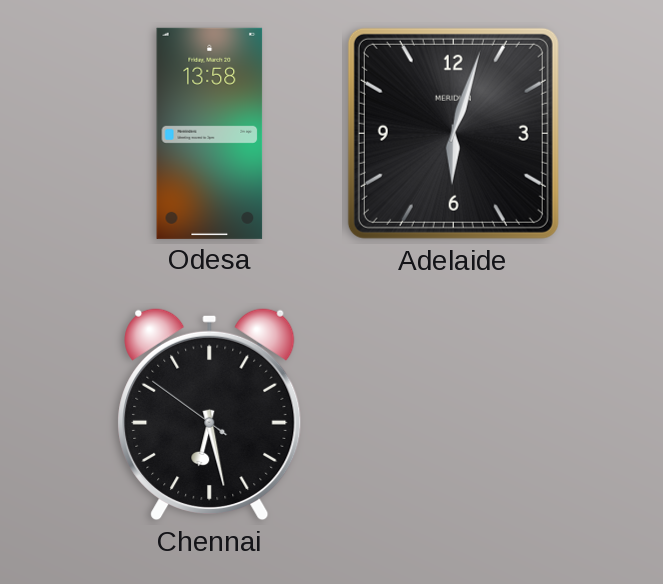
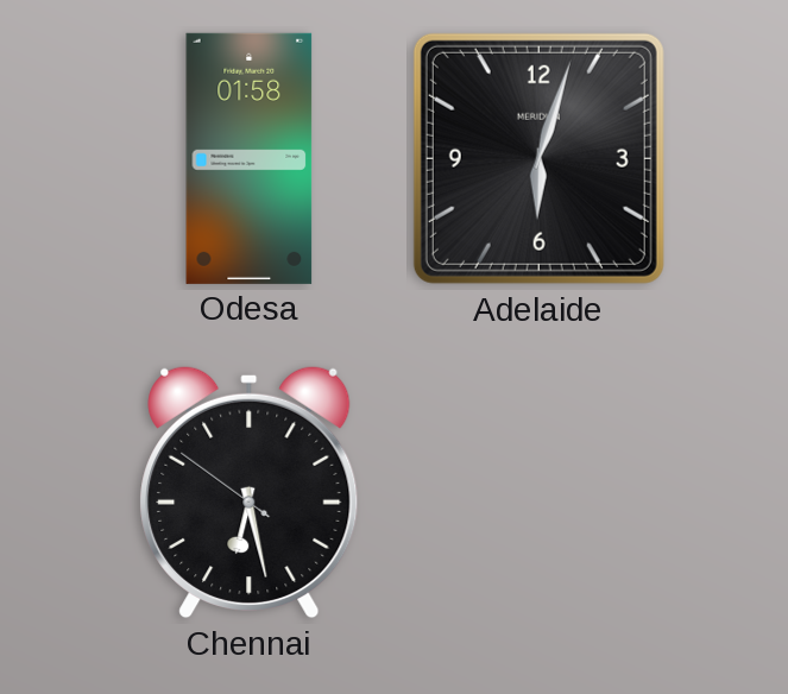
Odesa: 13:58 -> 01:58
